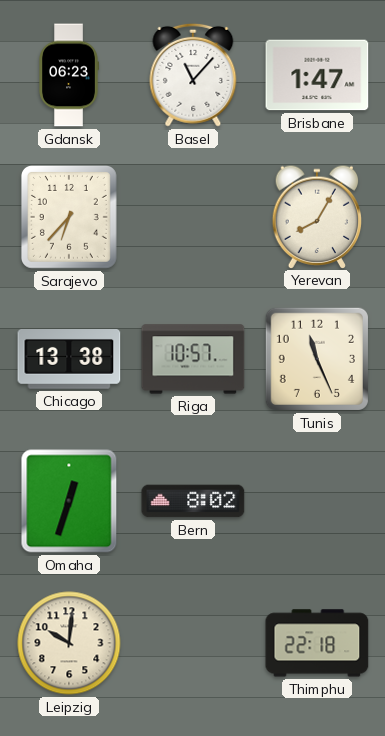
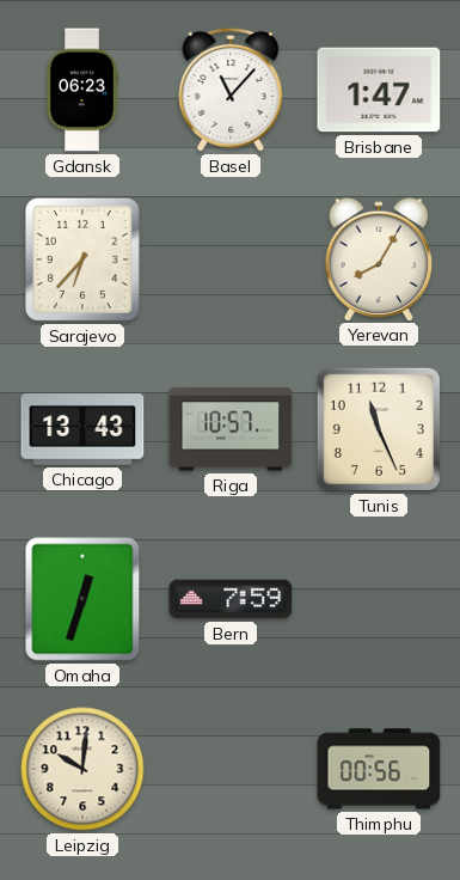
Chicago: 13:38 -> 13:43
Bern: 8:02 -> 7:59
Thimphu: 22:18 -> 00:56
